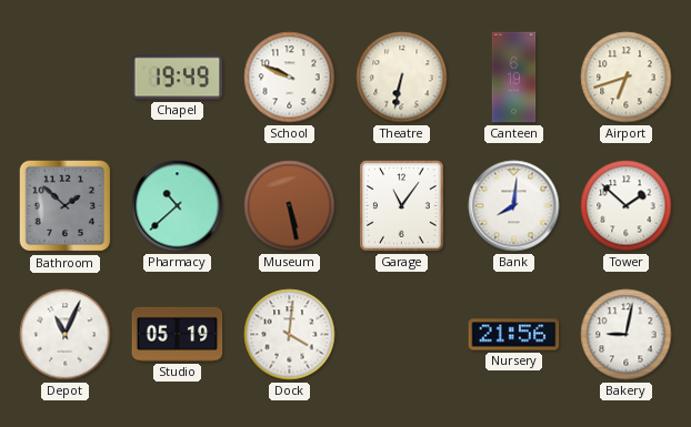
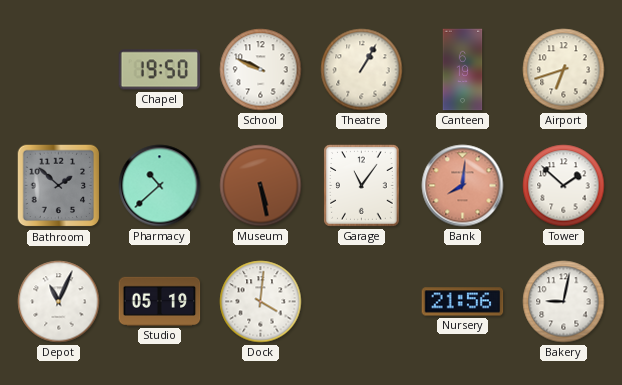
Chapel: 19:49 -> 19:50
Theatre: 6:32 -> 1:05
Bank dial: white -> salmon
